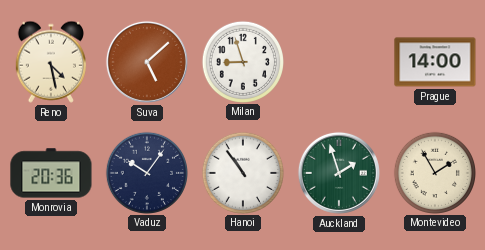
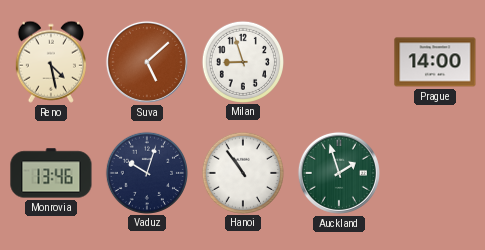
Monrovia: 20:36 -> 13:46
Vaduz: 10:06 -> 10:03
Montevideo: 1:55 -> none
